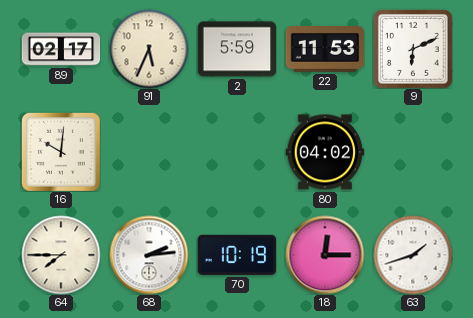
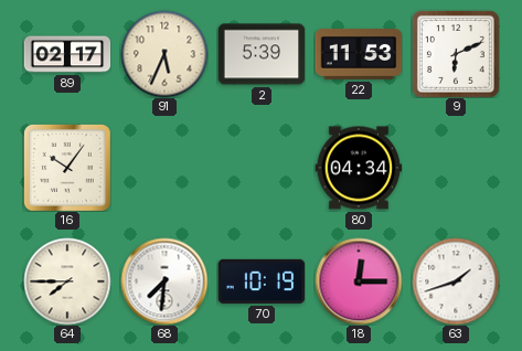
2: 5:59 -> 5:39
16: 10:01 -> 10:06
80: 04:02 -> 04:34
68: 2:14 -> 7:31
